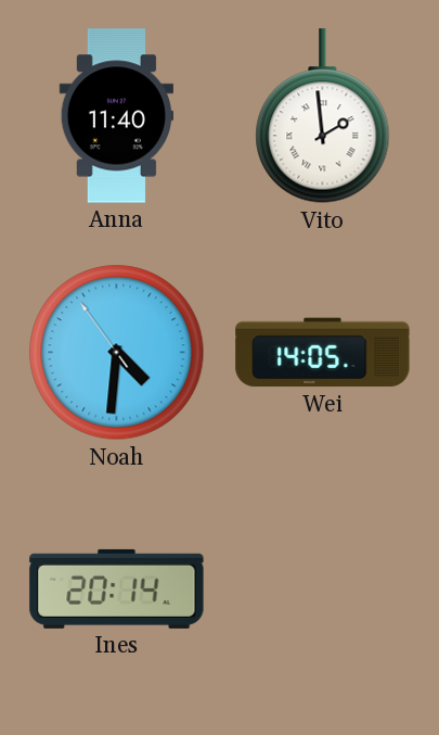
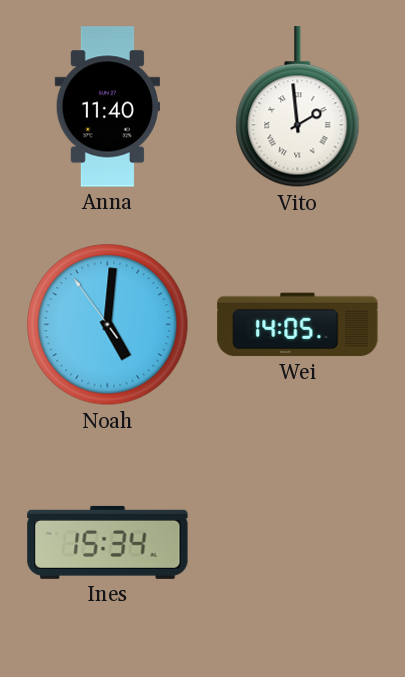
Noah: 4:30 -> 5:00
Ines: 20:14 -> 15:34
